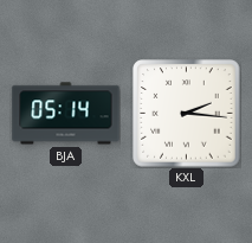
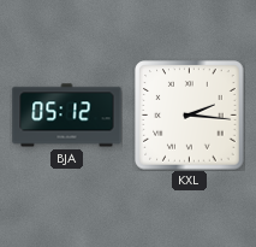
BJA: 05:14 -> 05:12
